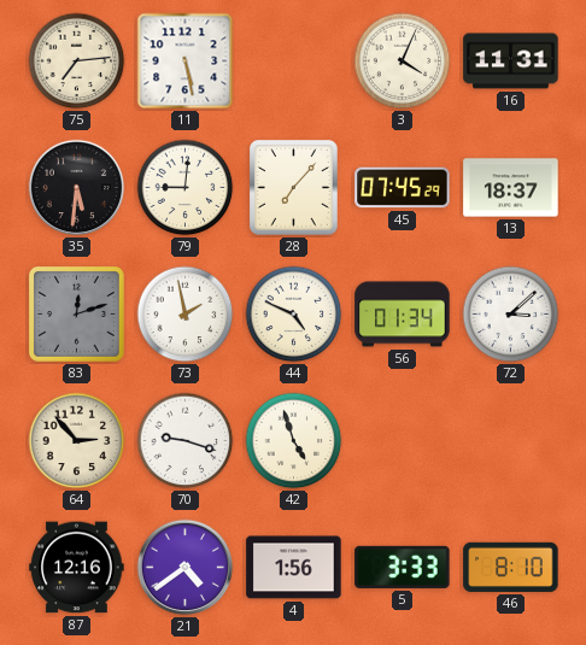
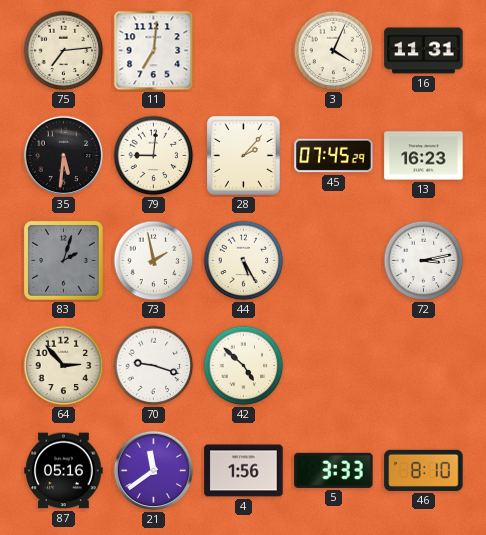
11: 5:28 -> 7:01
28: 7:07 -> 2:07
13: 18:37 -> 16:23
83: 12:12 -> 2:03
44: 4:49 -> 5:25
56: 01:34 -> none
72: 3:08 -> 3:13
42: 4:57 -> 4:52
87: 12:16 -> 05:16
21: 4:39 -> 11:39
